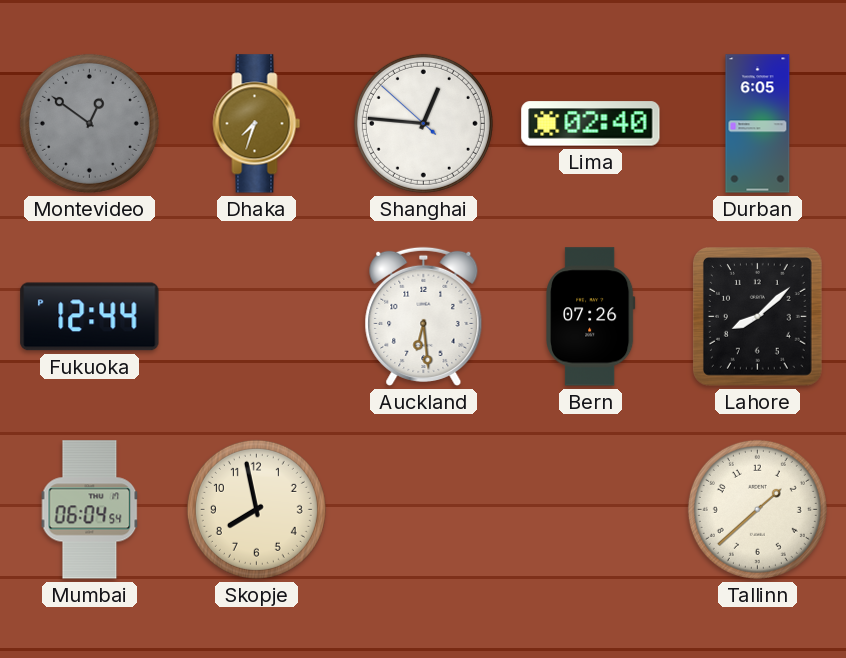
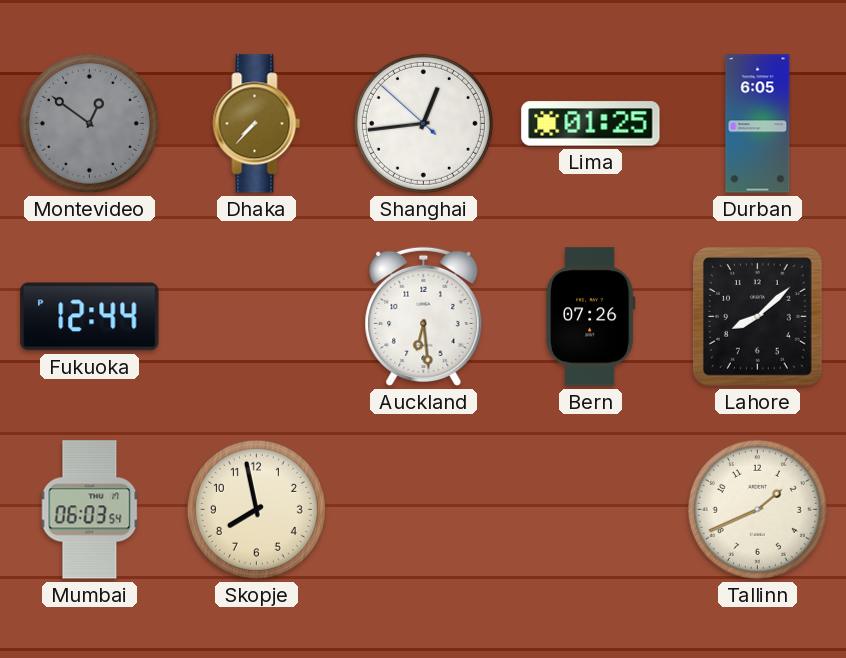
Dhaka: 7:33 -> 7:37
Shanghai: 12:45 -> 12:43
Lima: 02:40 -> 01:25
Mumbai: 06:04 -> 06:03
Tallinn: 1:38 -> 1:41
